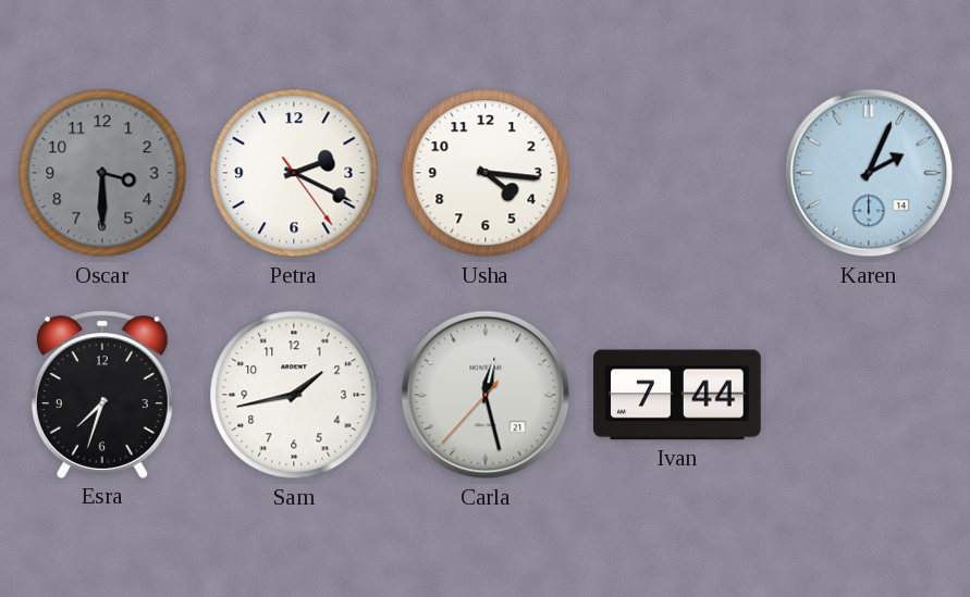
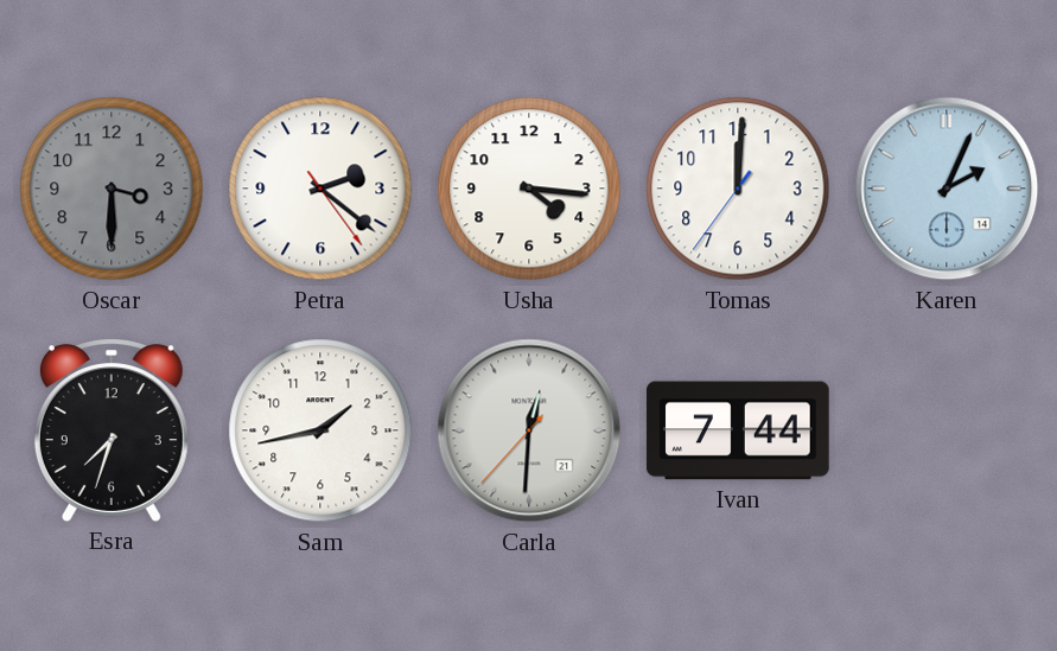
Petra: 2:19 -> 2:21
Tomas: none -> 12:00
Carla: 12:27 -> 12:30
